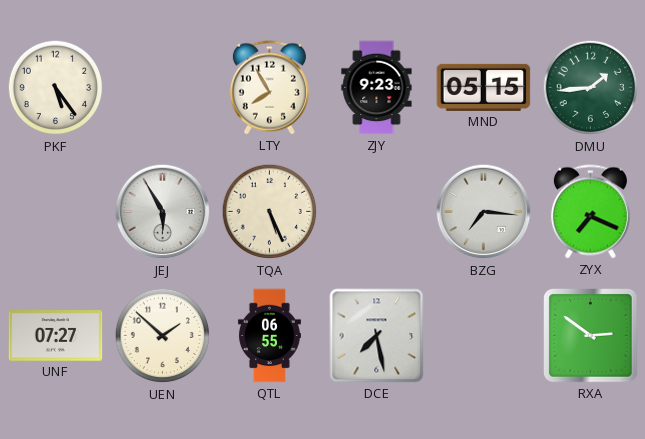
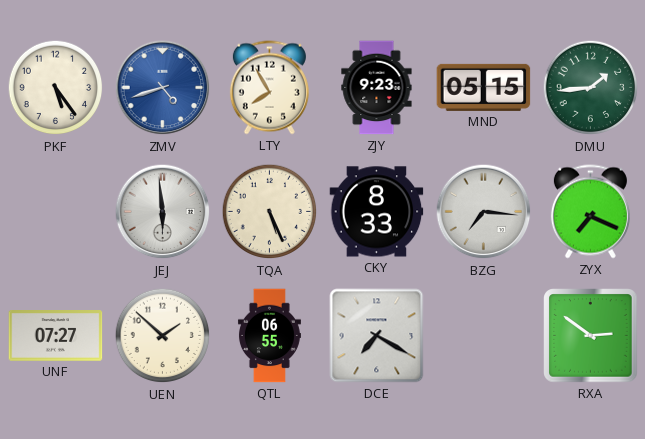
ZMV: none -> 4:42
JEJ: 5:55 -> 5:59
CKY: none -> 8:33
DCE: 7:28 -> 7:20
